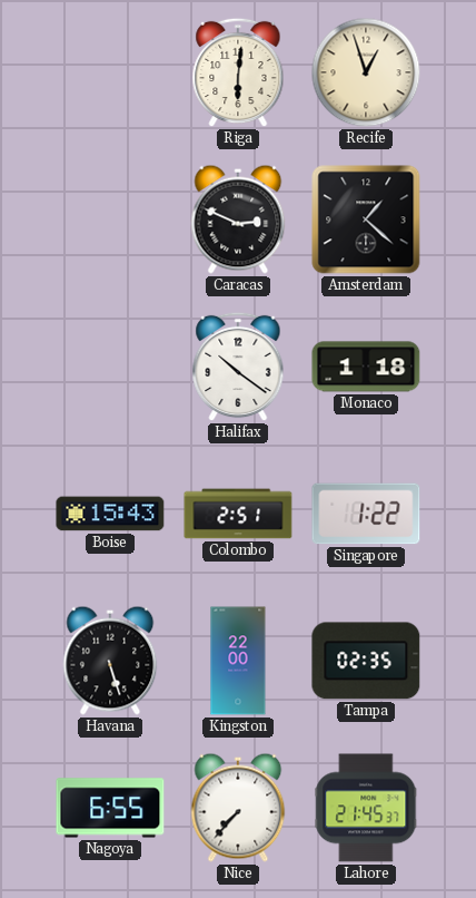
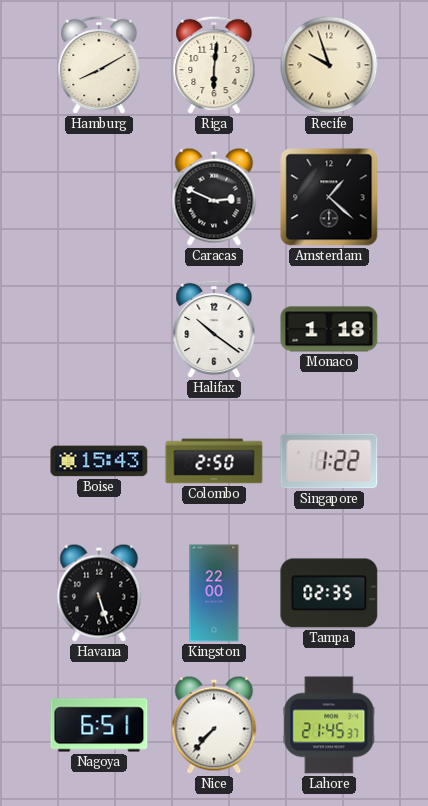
Hamburg: none -> 8:10
Recife: 12:57 -> 9:57
Colombo: 2:51 -> 2:50
Nagoya: 6:55 -> 6:51
